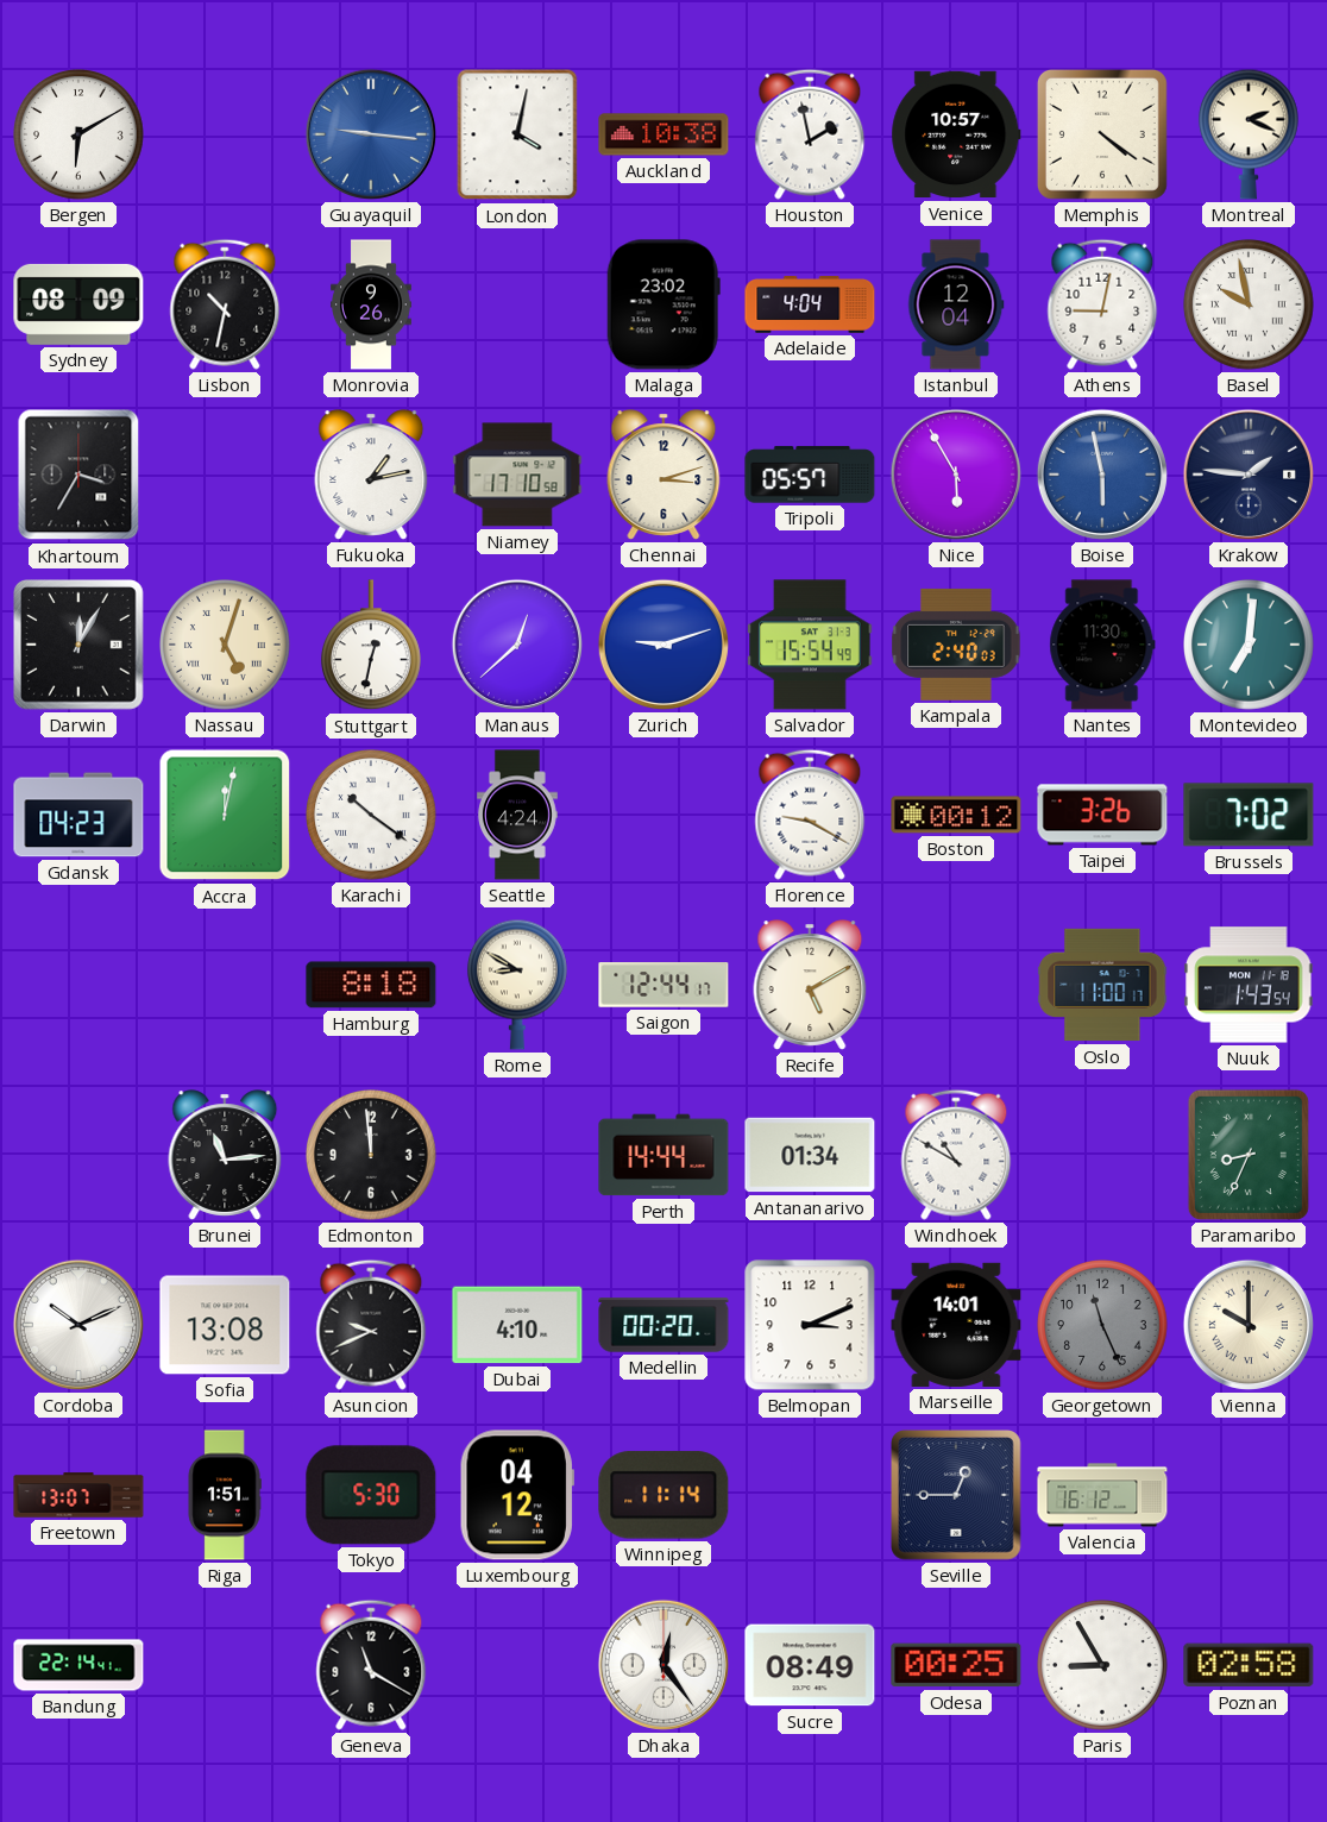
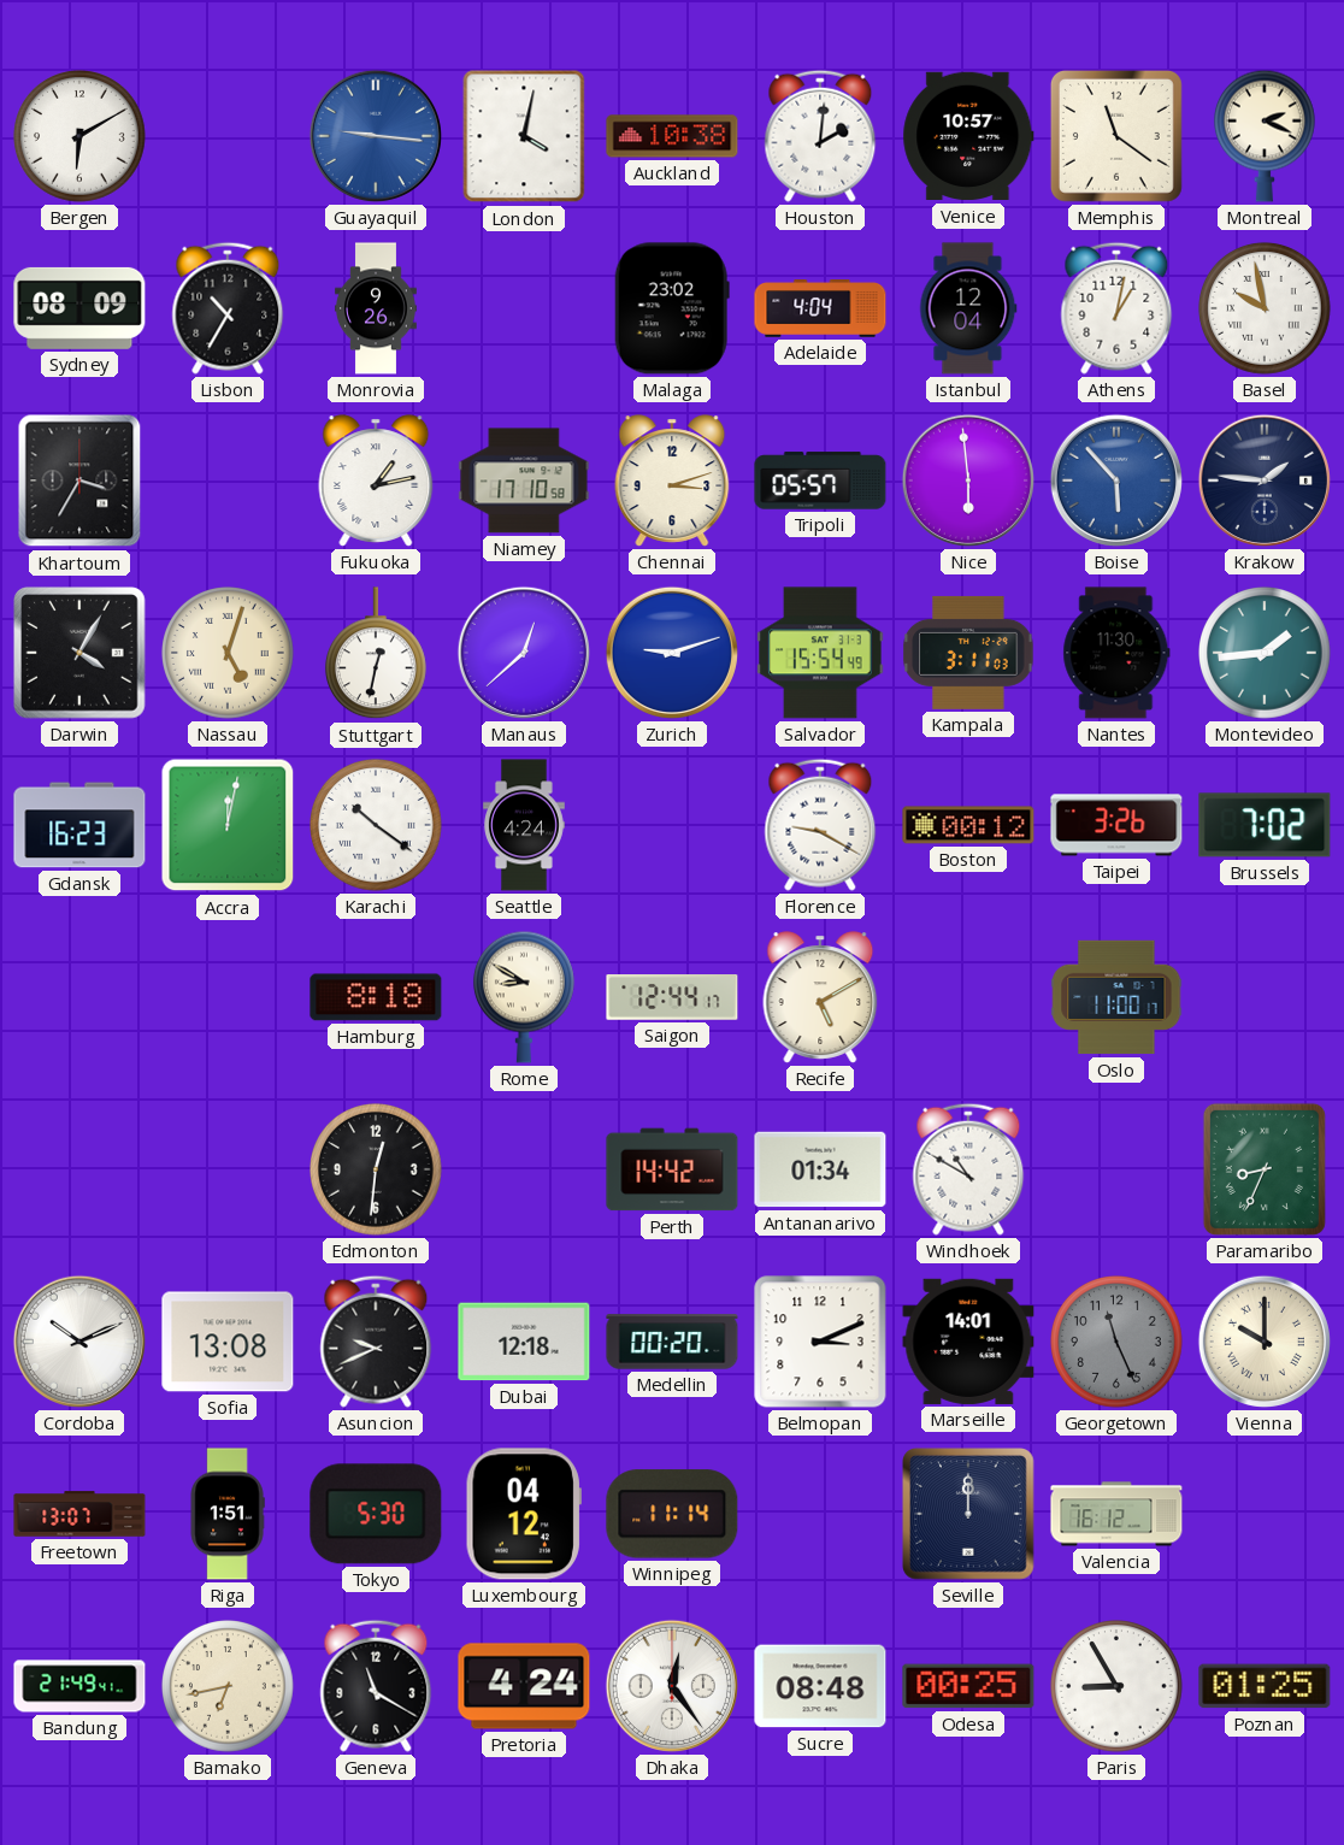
Houston: 1:58 -> 2:01
Memphis: 4:21 -> 11:21
Lisbon: 10:32 -> 10:35
Athens: 9:02 -> 1:02
Nice: 5:55 -> 5:59
Boise: 5:58 -> 5:53
Darwin: 12:05 -> 4:05
Kampala: 2:40 -> 3:11
Montevideo: 7:01 -> 1:44
Gdansk: 04:23 -> 16:23
Nuuk: 1:43 -> none
Brunei: 11:14 -> none
Edmonton: 11:59 -> 12:31
Perth: 14:44 -> 14:42
Dubai: 4:10 -> 12:18
Seville: 12:45 -> 12:00
Bandung: 22:14 -> 21:49
Bamako: none -> 6:43
Pretoria: none -> 4:24
Sucre: 08:49 -> 08:48
Poznan: 02:58 -> 01:25
